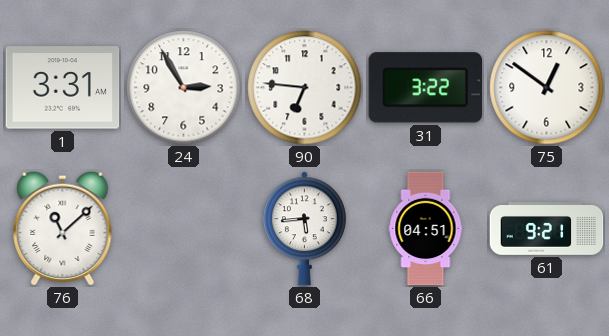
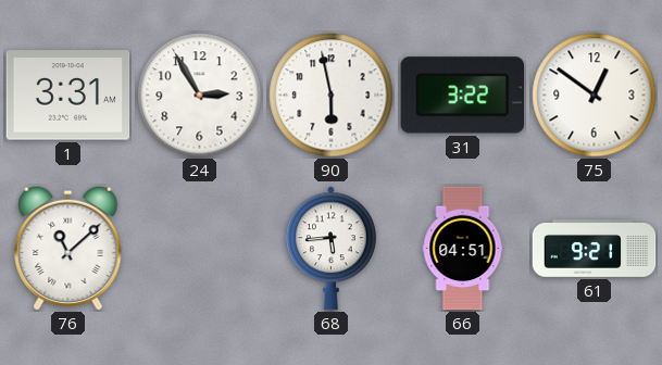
90: 6:46 -> 5:58
